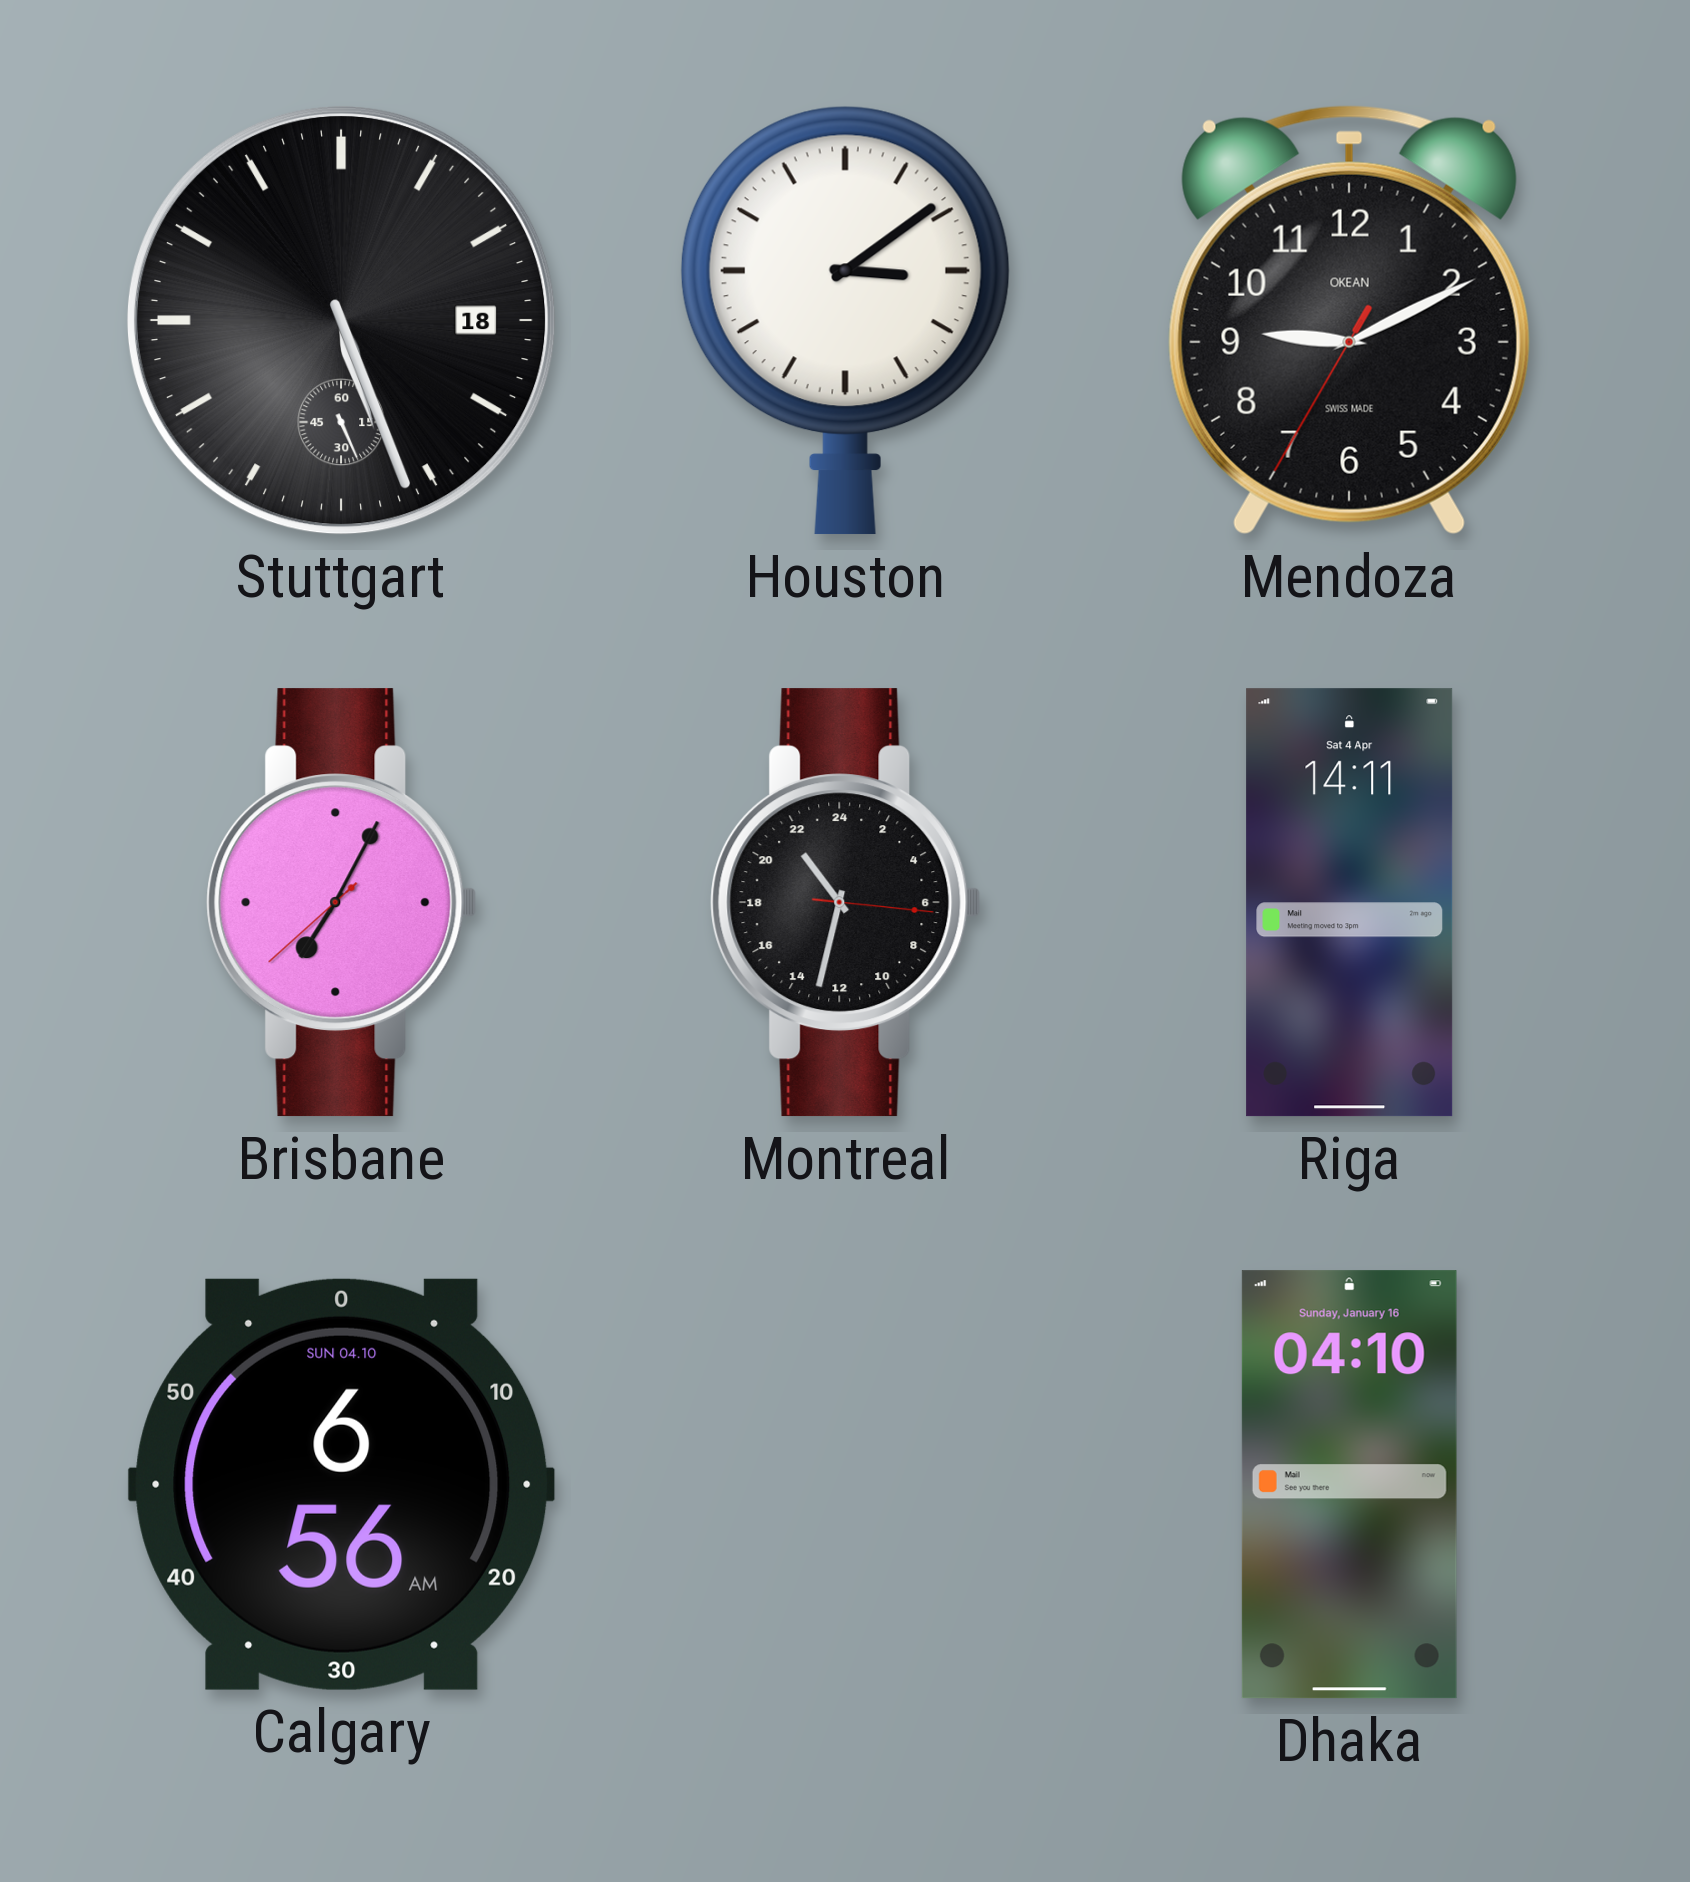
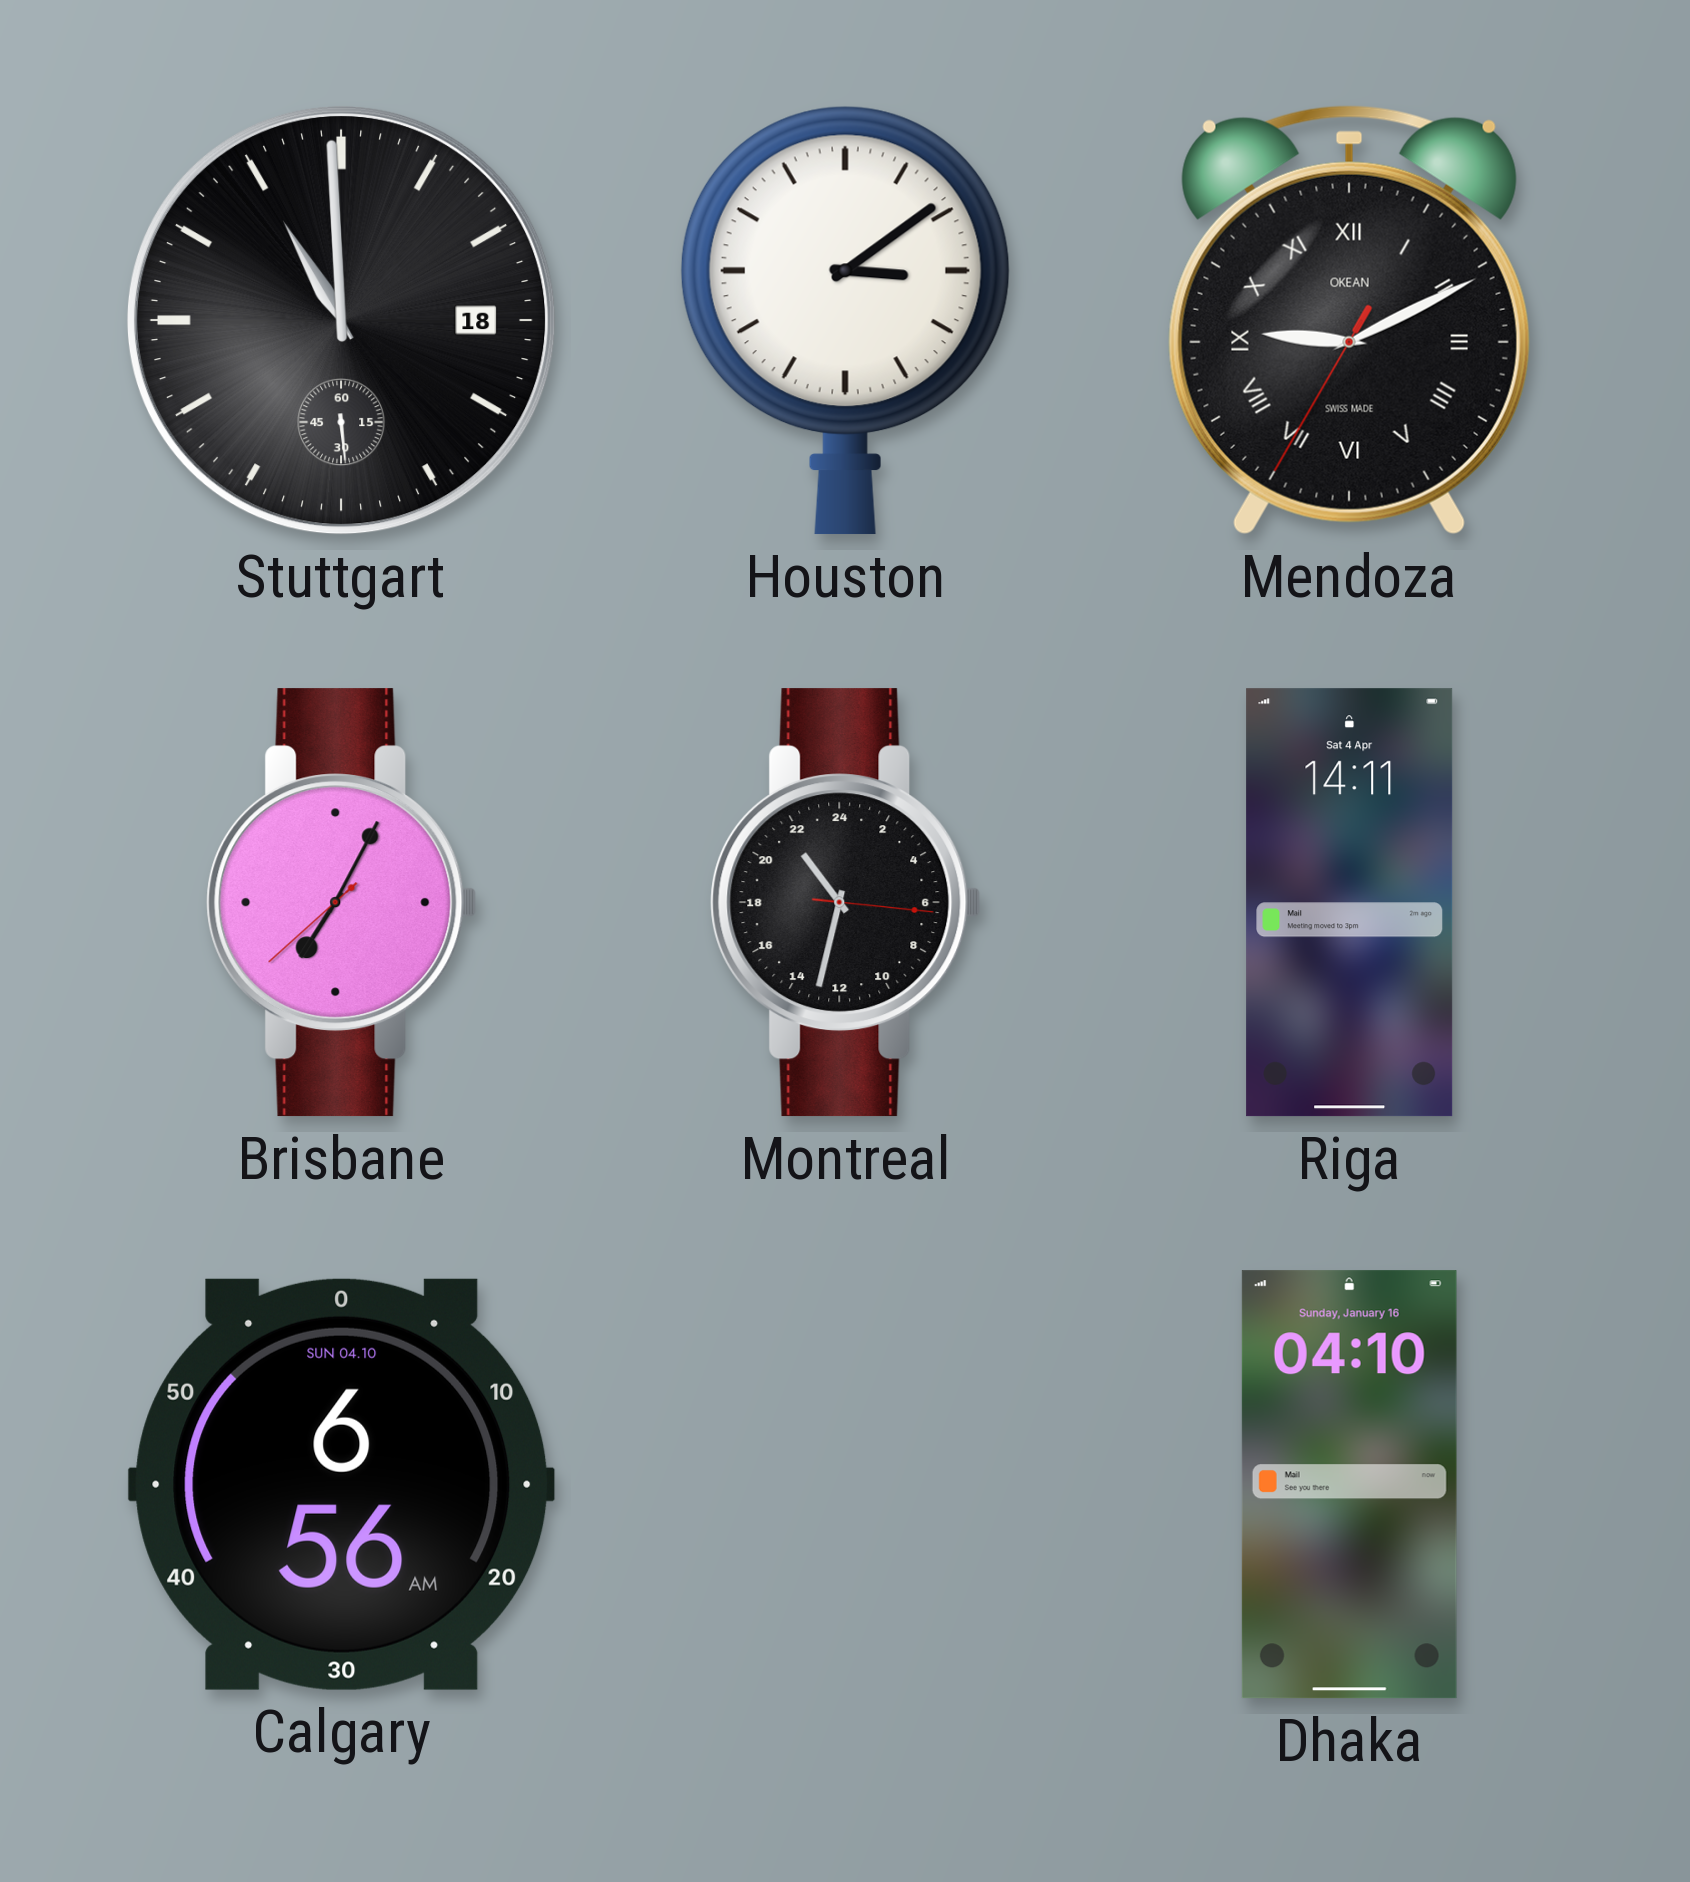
Stuttgart: 5:26 -> 10:59
Mendoza numerals: Arabic -> Roman
